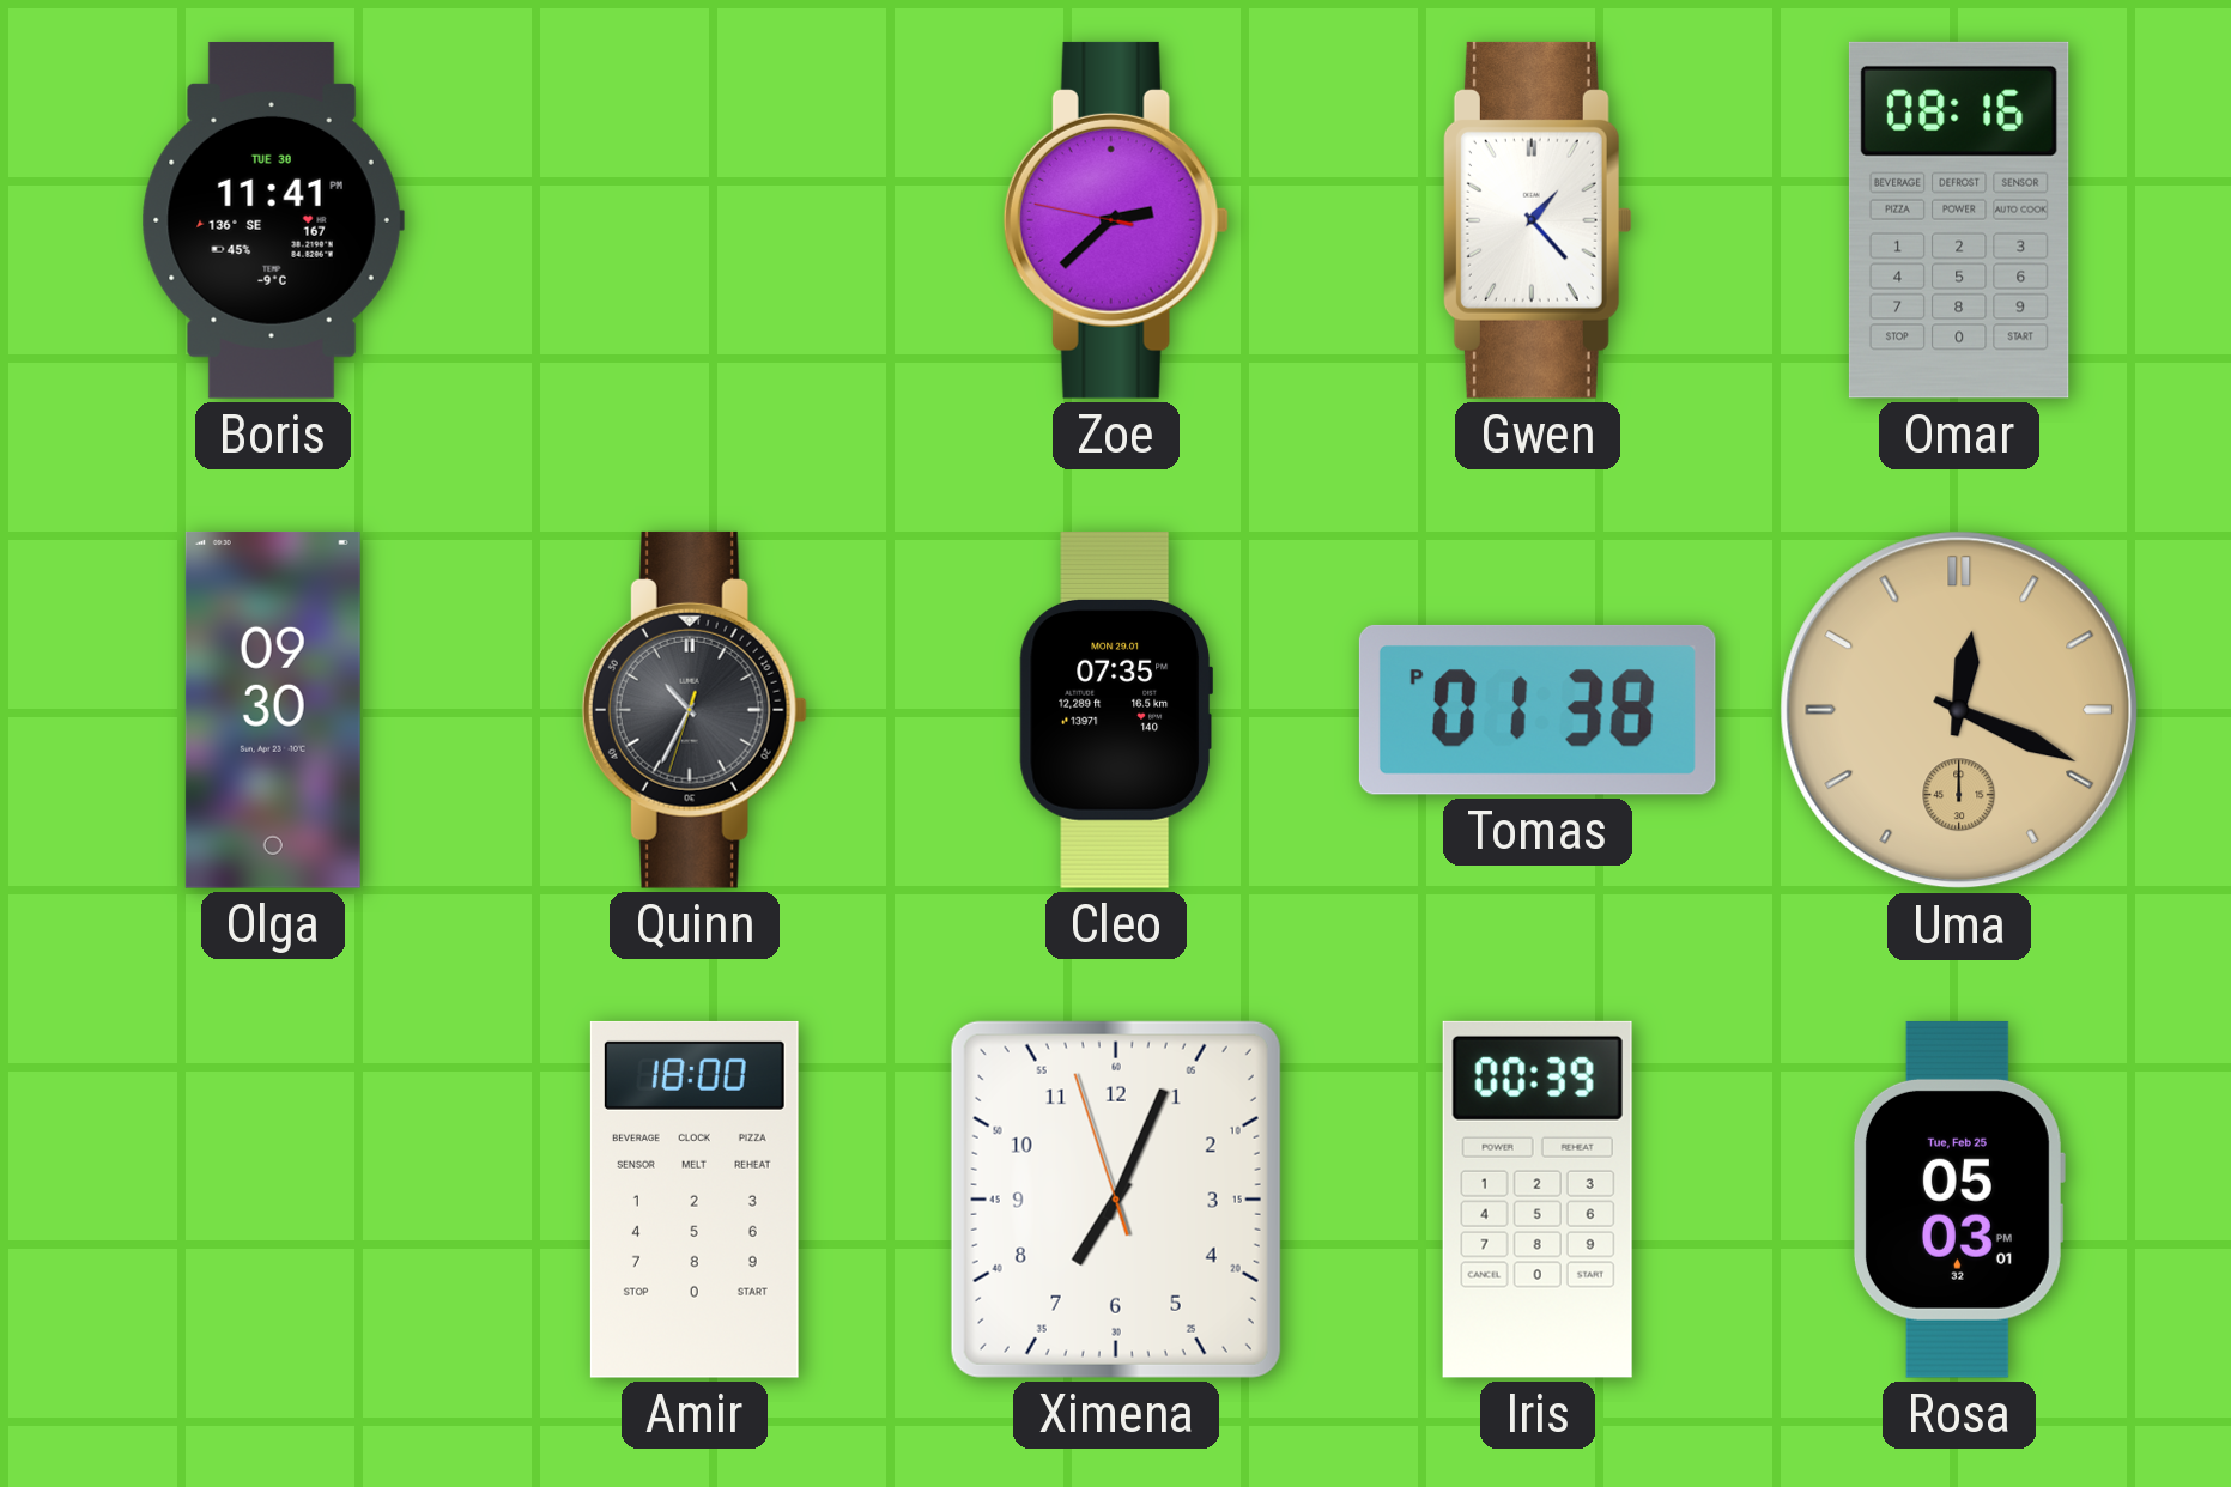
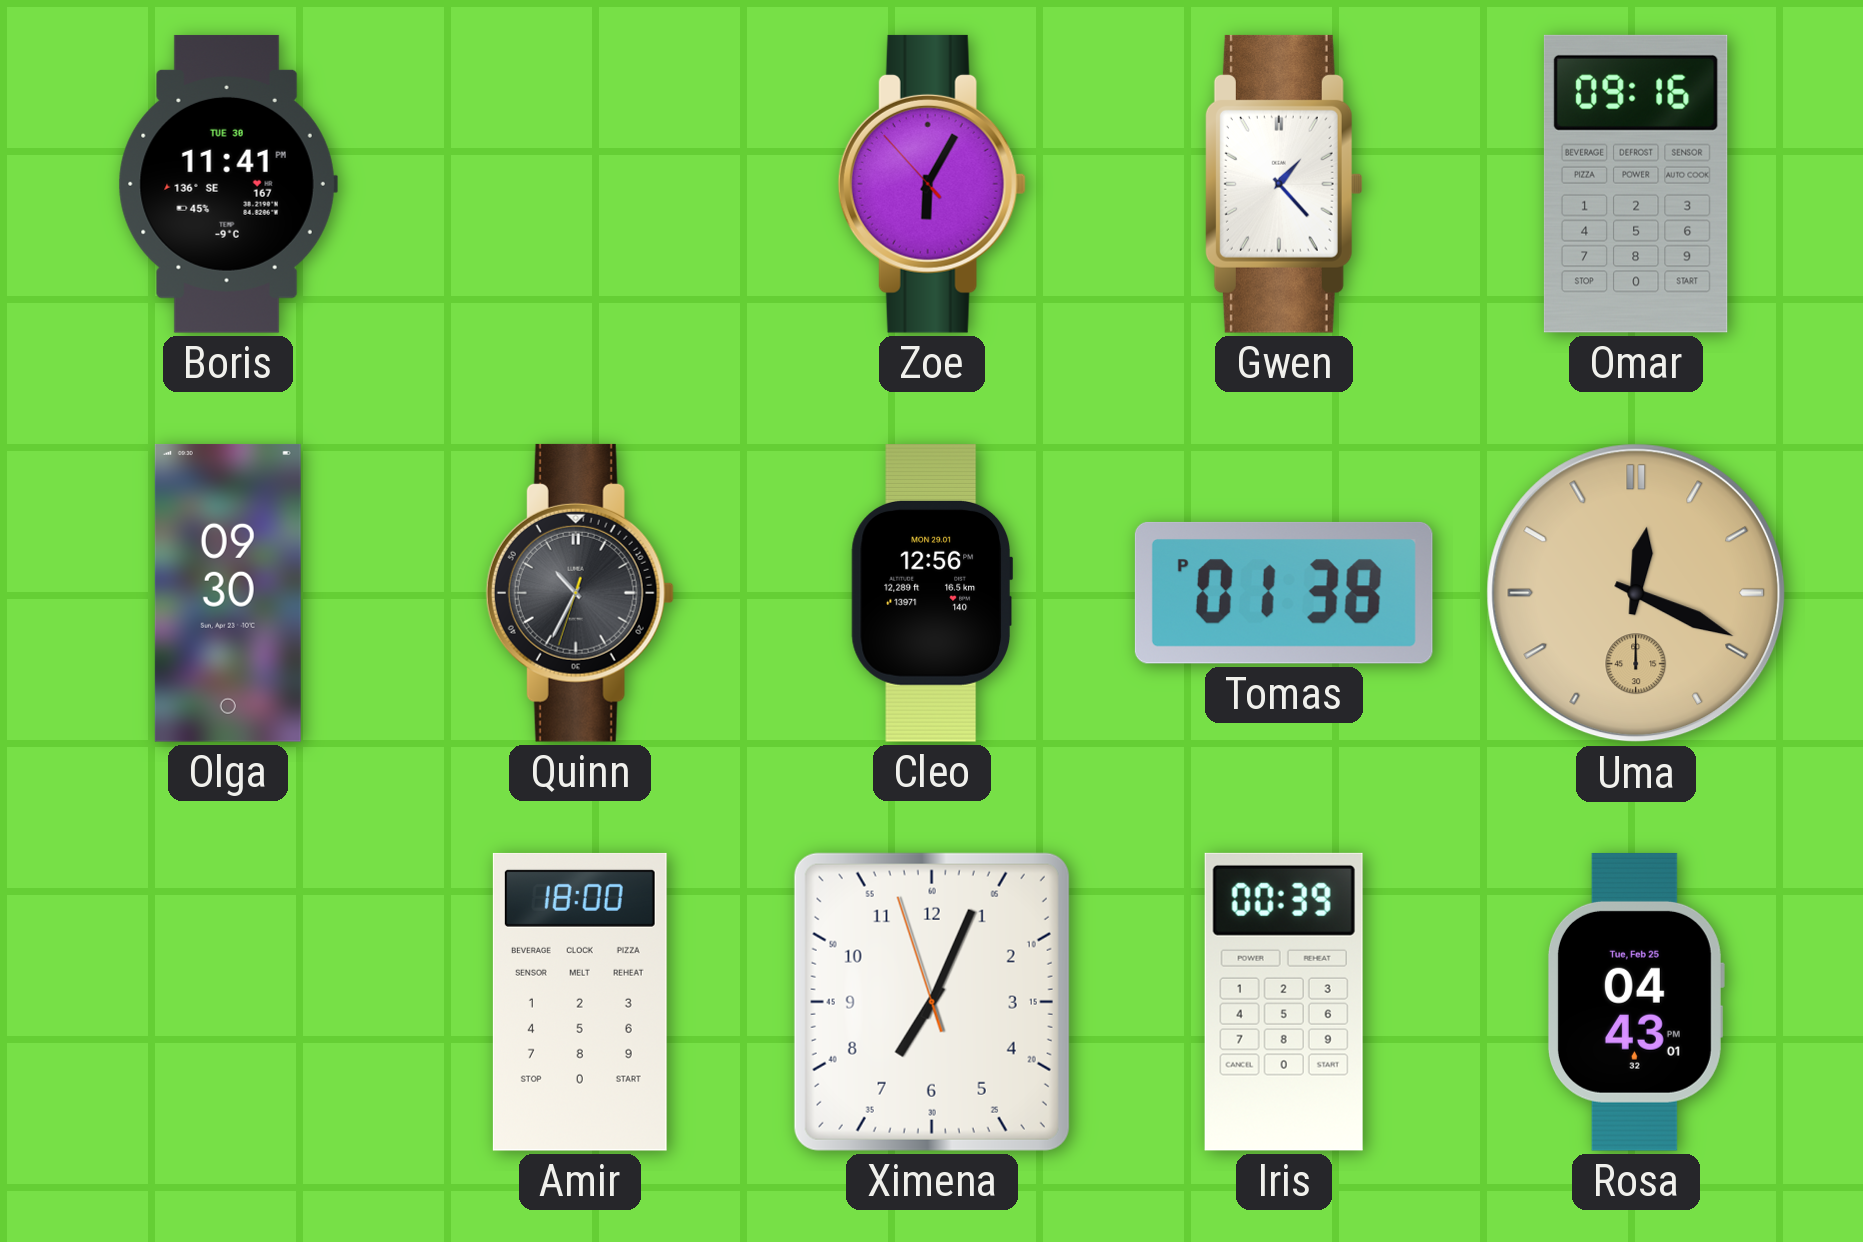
Zoe: 2:37 -> 6:04
Omar: 08:16 -> 09:16
Cleo: 07:35 -> 12:56
Rosa: 05:03 -> 04:43
